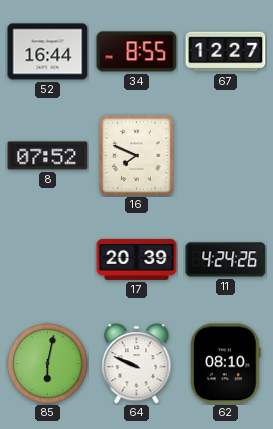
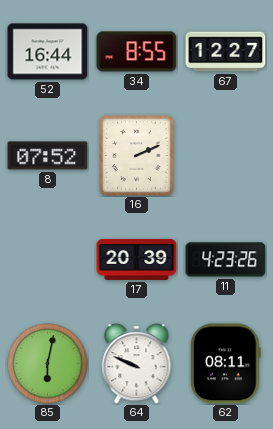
16: 7:49 -> 2:11
11: 4:24 -> 4:23
62: 08:10 -> 08:11
